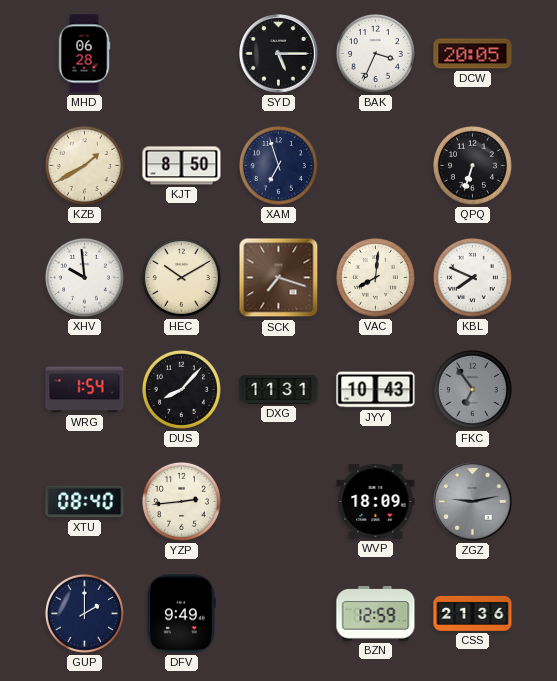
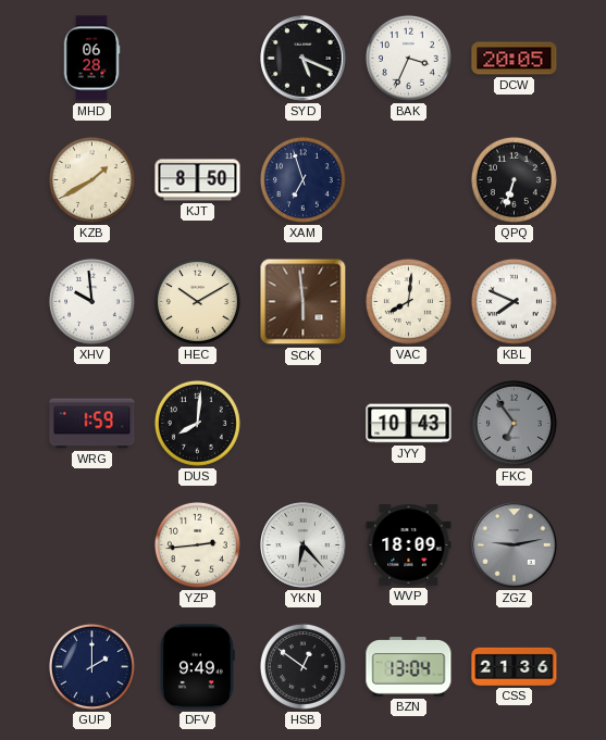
SYD: 5:15 -> 5:19
SCK: 7:18 -> 5:59
WRG: 1:54 -> 1:59
DUS: 8:07 -> 8:01
DXG: 11:31 -> none
XTU: 08:40 -> none
YKN: none -> 6:23
HSB: none -> 12:51
BZN: 12:59 -> 13:04
